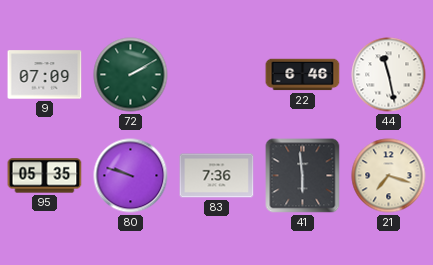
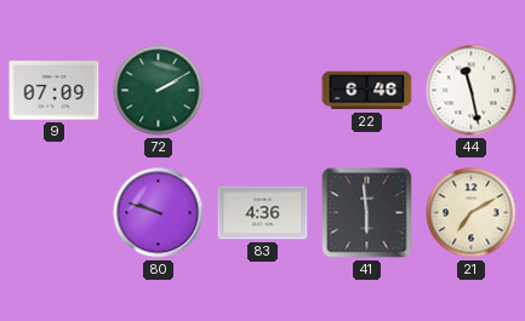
95: 05:35 -> none
83: 7:36 -> 4:36
21: 7:18 -> 7:10
